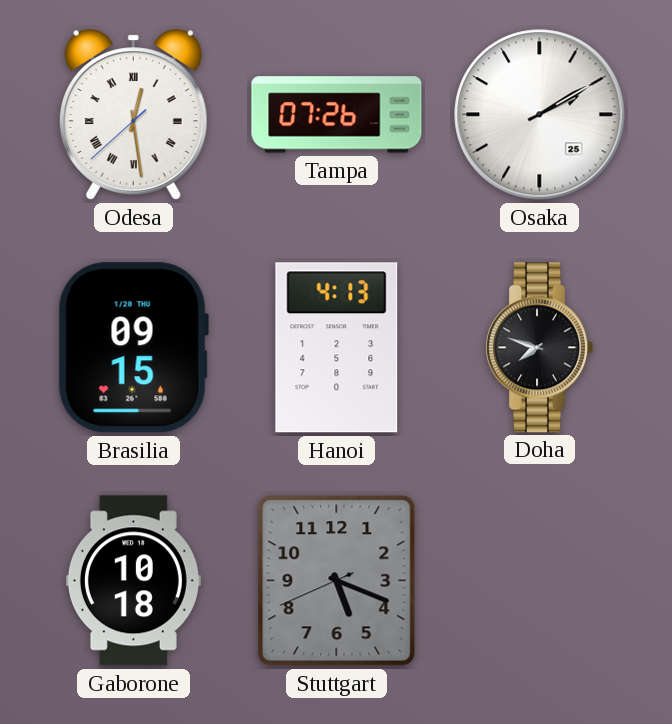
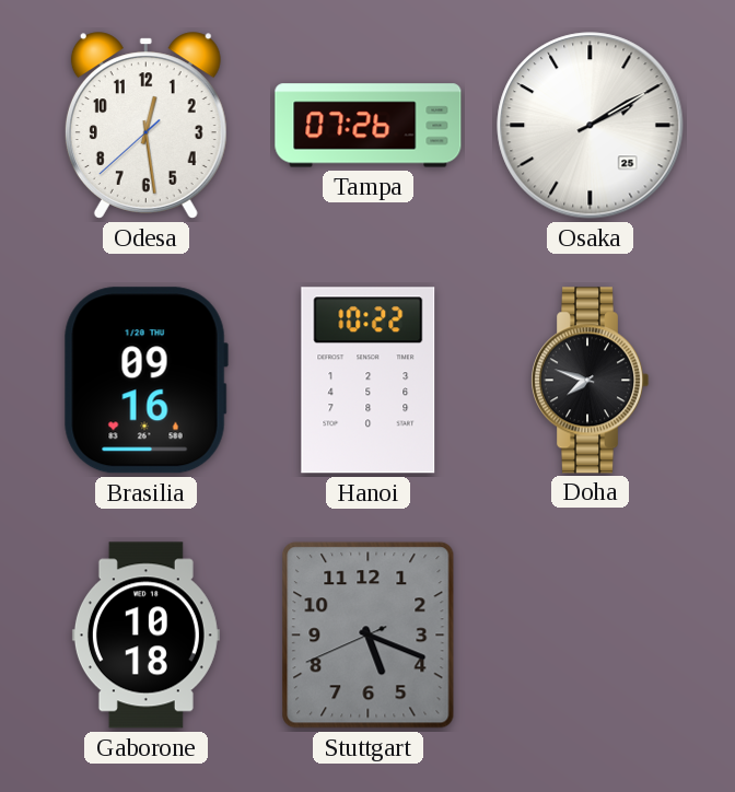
Odesa numerals: Roman -> Arabic
Brasilia: 09:15 -> 09:16
Hanoi: 4:13 -> 10:22
